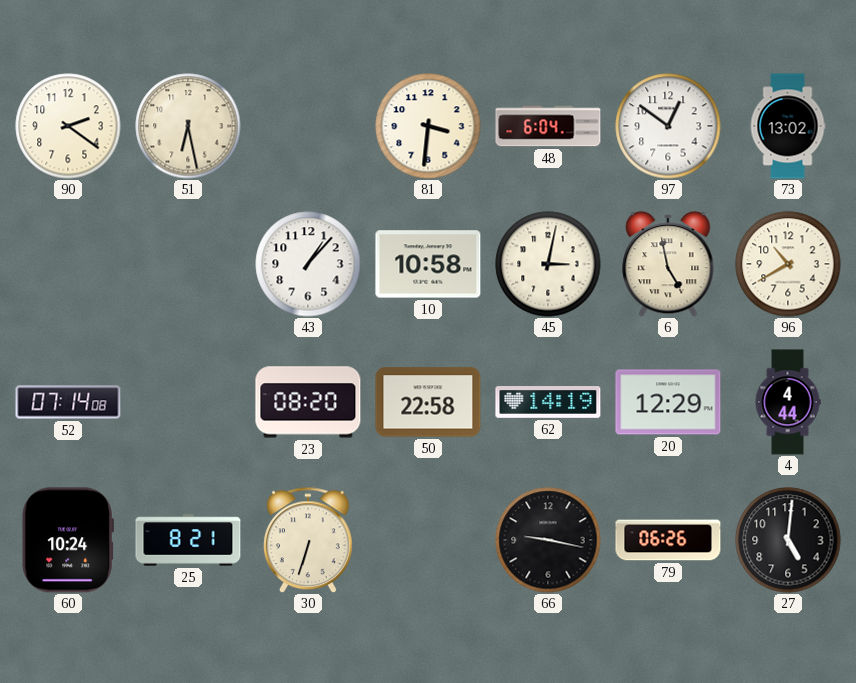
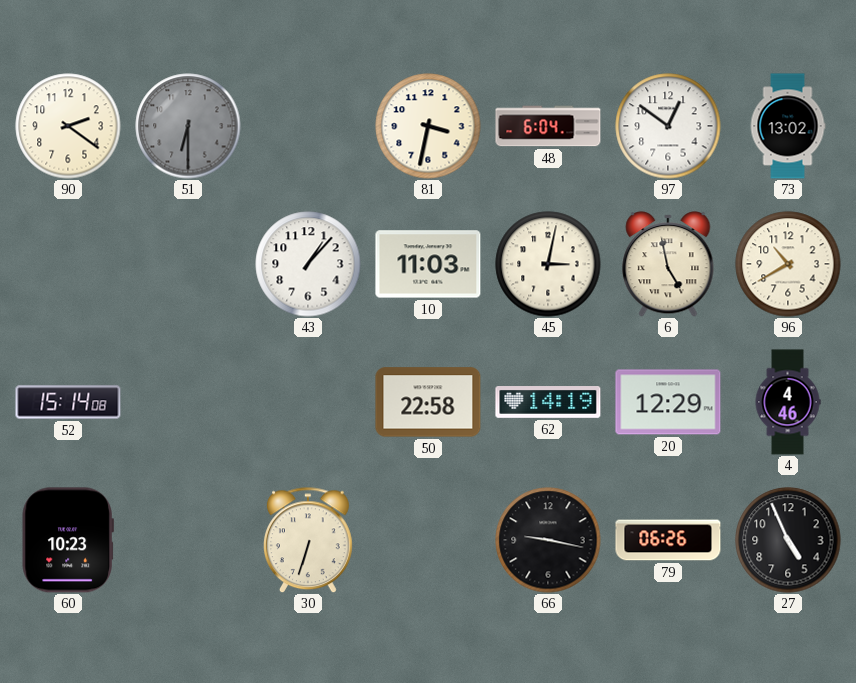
51: 6:28 -> 6:30
51 dial: cream -> grey
81: 3:31 -> 3:32
10: 10:58 -> 11:03
52: 07:14 -> 15:14
23: 08:20 -> none
4: 4:44 -> 4:46
60: 10:24 -> 10:23
25: 8:21 -> none
27: 5:01 -> 4:56
